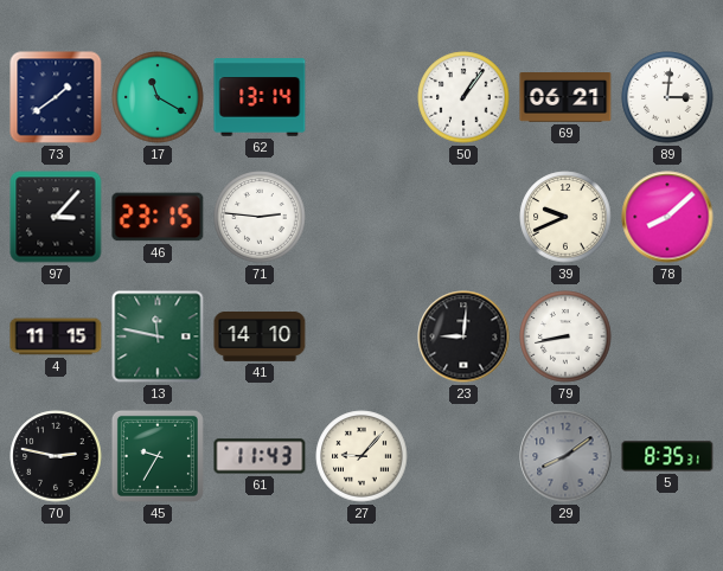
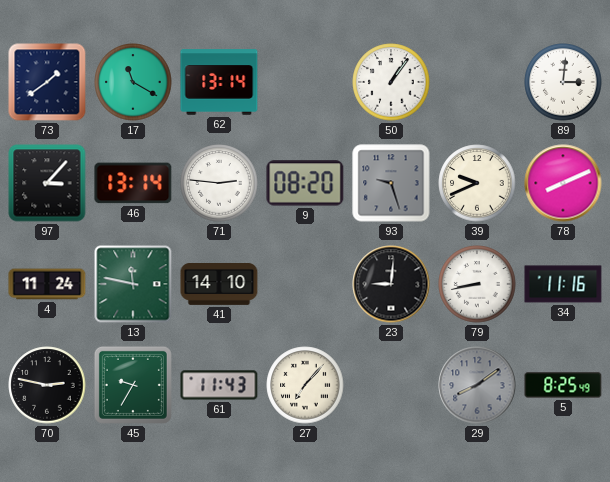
69: 06:21 -> none
46: 23:15 -> 13:14
9: none -> 08:20
93: none -> 9:27
78: 8:08 -> 8:11
4: 11:15 -> 11:24
34: none -> 11:16
27: 9:07 -> 7:07
5: 8:35 -> 8:25
